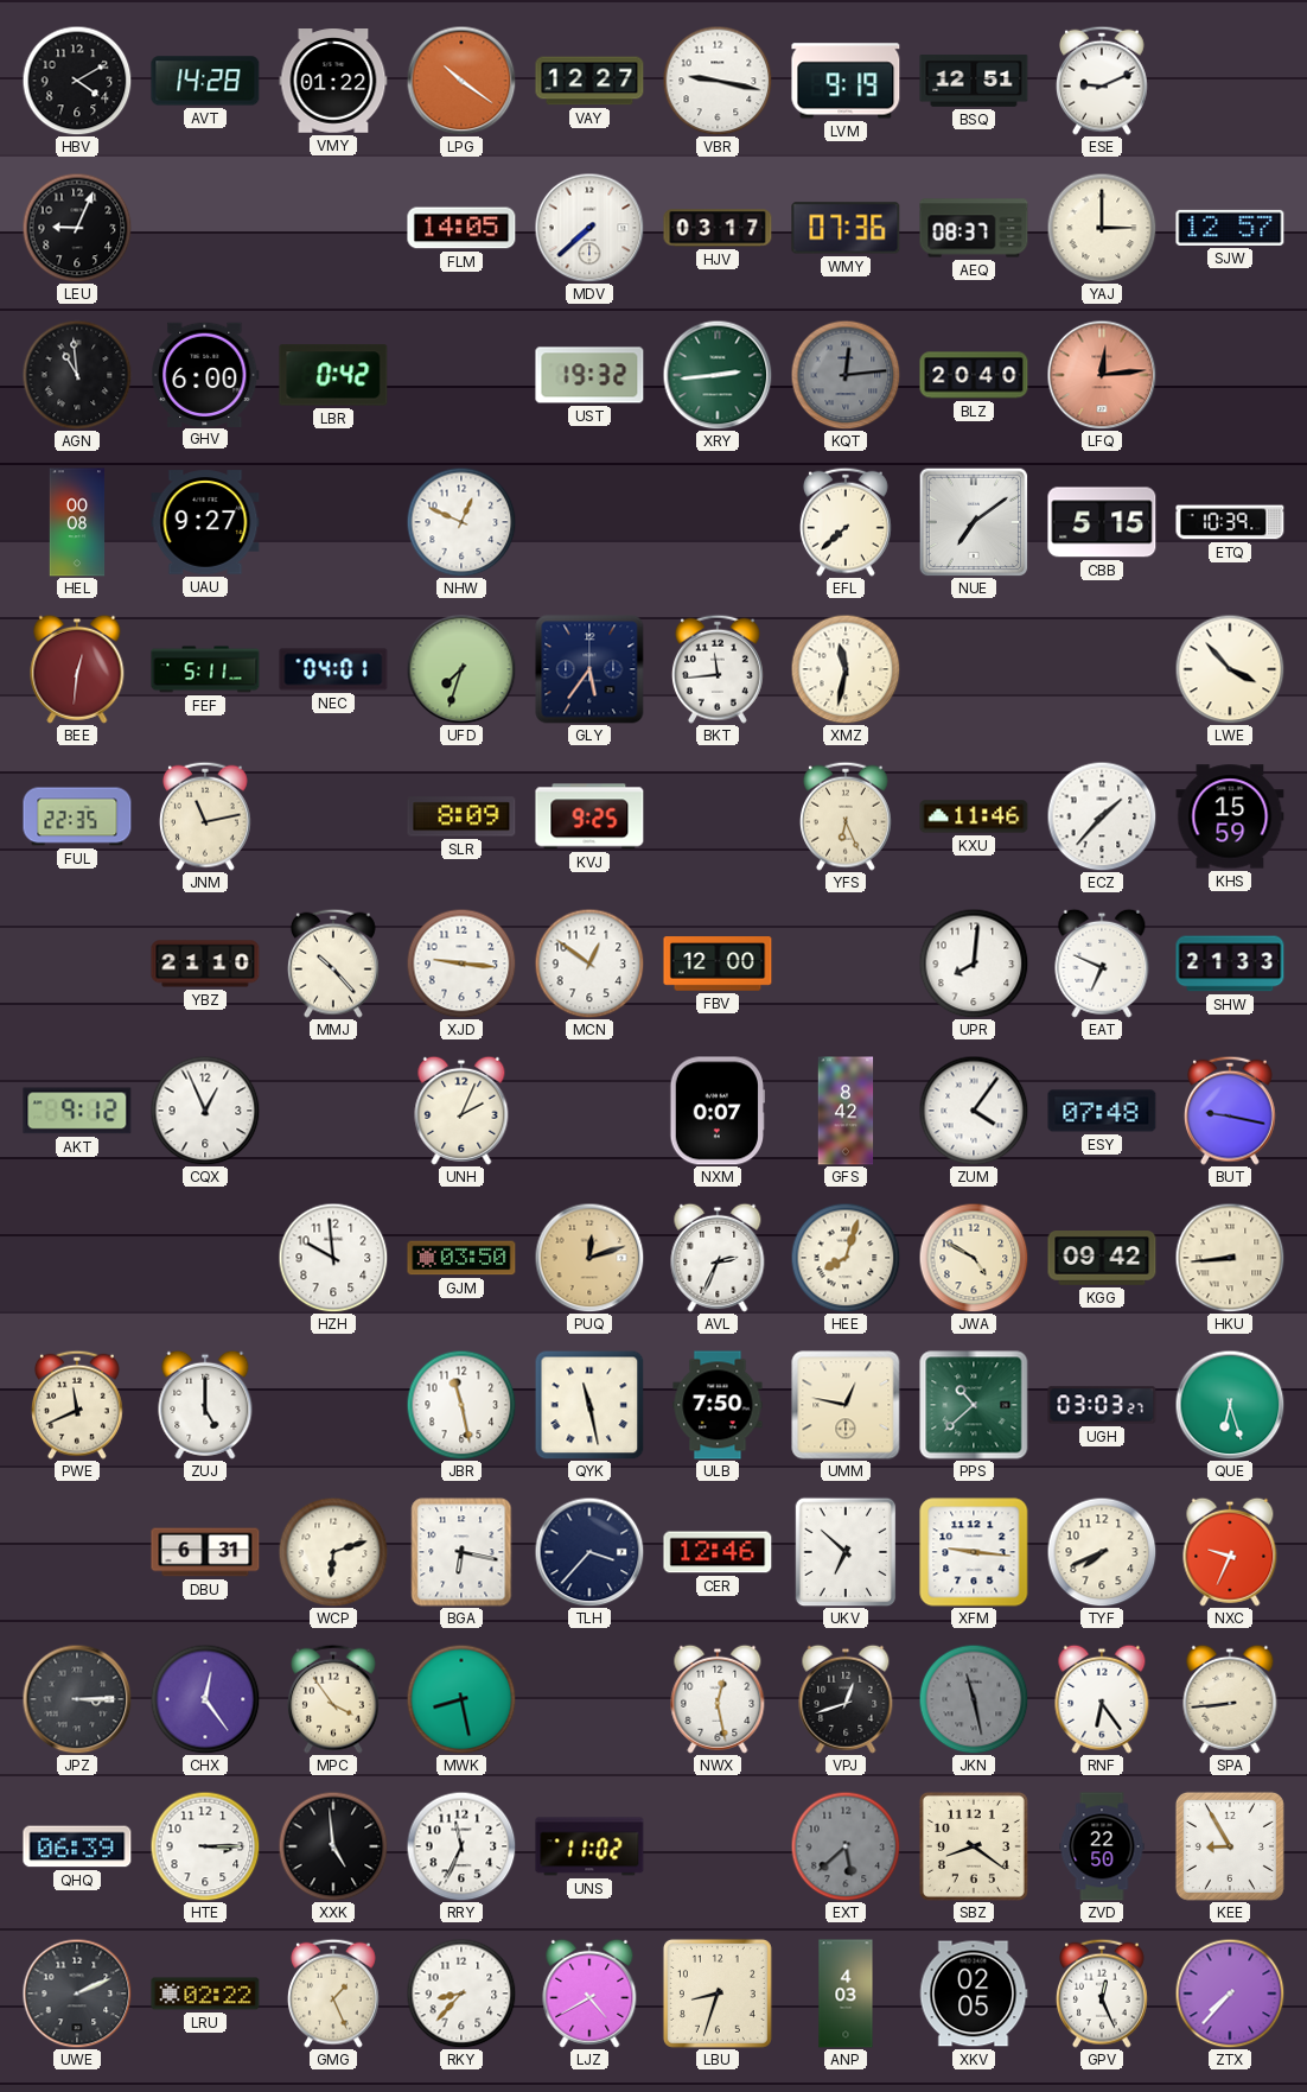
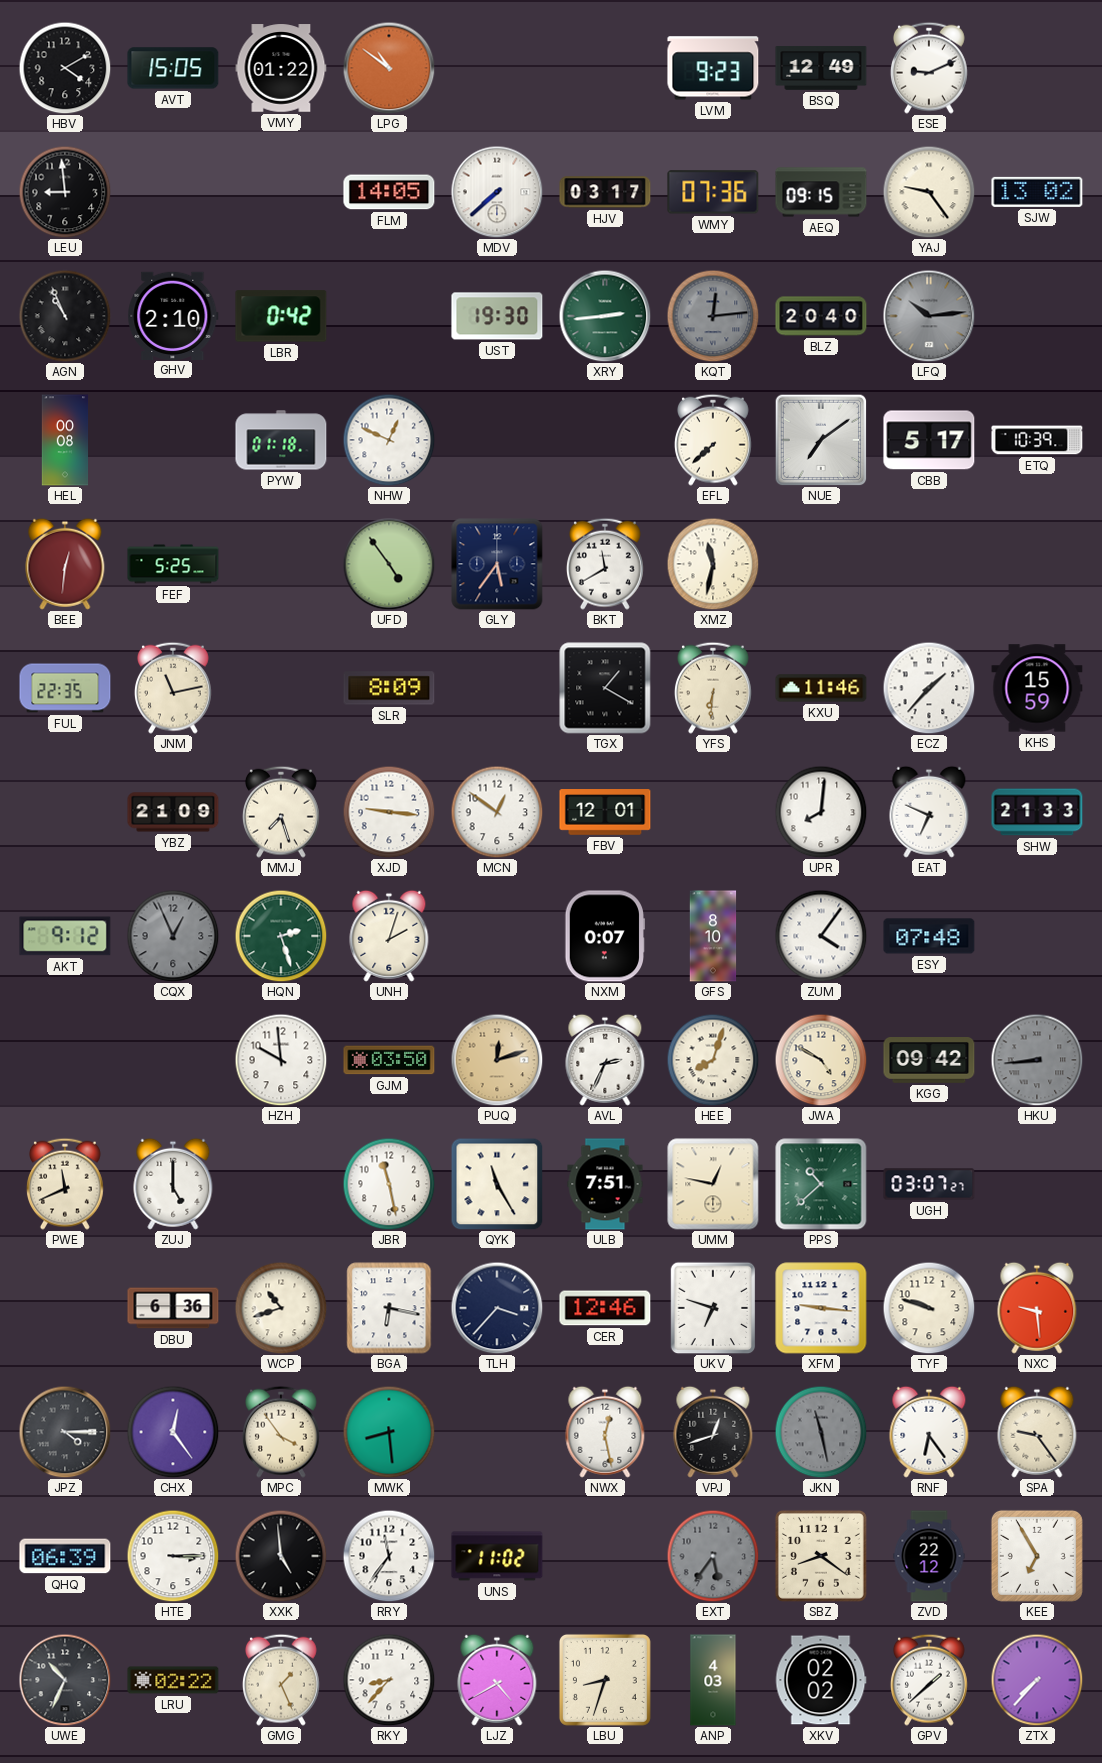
AVT: 14:28 -> 15:05
LPG: 10:21 -> 10:51
VAY: 12:27 -> none
VBR: 9:17 -> none
LVM: 9:19 -> 9:23
BSQ: 12:51 -> 12:49
LEU: 9:04 -> 8:59
AEQ: 08:37 -> 09:15
YAJ: 3:00 -> 9:24
SJW: 12:57 -> 13:02
AGN: 10:59 -> 10:56
GHV: 6:00 -> 2:10
UST: 19:32 -> 19:30
LFQ: 12:14 -> 10:14
LFQ dial: salmon -> grey
UAU: 9:27 -> none
PYW: none -> 01:18
CBB: 5:15 -> 5:17
FEF: 5:11 -> 5:25
NEC: 04:01 -> none
UFD: 7:33 -> 4:54
BKT: 11:44 -> 11:40
LWE: 3:53 -> none
KVJ: 9:25 -> none
TGX: none -> 1:20
YFS: 6:26 -> 6:31
YBZ: 21:10 -> 21:09
MMJ: 10:23 -> 7:27
FBV: 12:00 -> 12:01
CQX dial: white -> grey
HQN: none -> 2:27
UNH: 2:04 -> 2:03
GFS: 8:42 -> 8:10
BUT: 9:17 -> none
HKU dial: cream -> grey
QYK: 11:28 -> 11:25
ULB: 7:50 -> 7:51
UGH: 03:03 -> 03:07
QUE: 6:27 -> none
DBU: 6:31 -> 6:36
WCP: 6:12 -> 10:42
UKV: 6:52 -> 6:48
TYF: 7:41 -> 9:48
NXC: 9:34 -> 9:29
JPZ: 3:15 -> 4:15
MWK: 8:28 -> 8:29
SPA: 8:44 -> 9:24
RRY: 11:34 -> 11:36
EXT: 5:38 -> 5:36
ZVD: 22:50 -> 22:12
KEE: 8:55 -> 6:55
UWE: 2:11 -> 10:34
XKV: 02:05 -> 02:02
GPV: 12:26 -> 1:38
